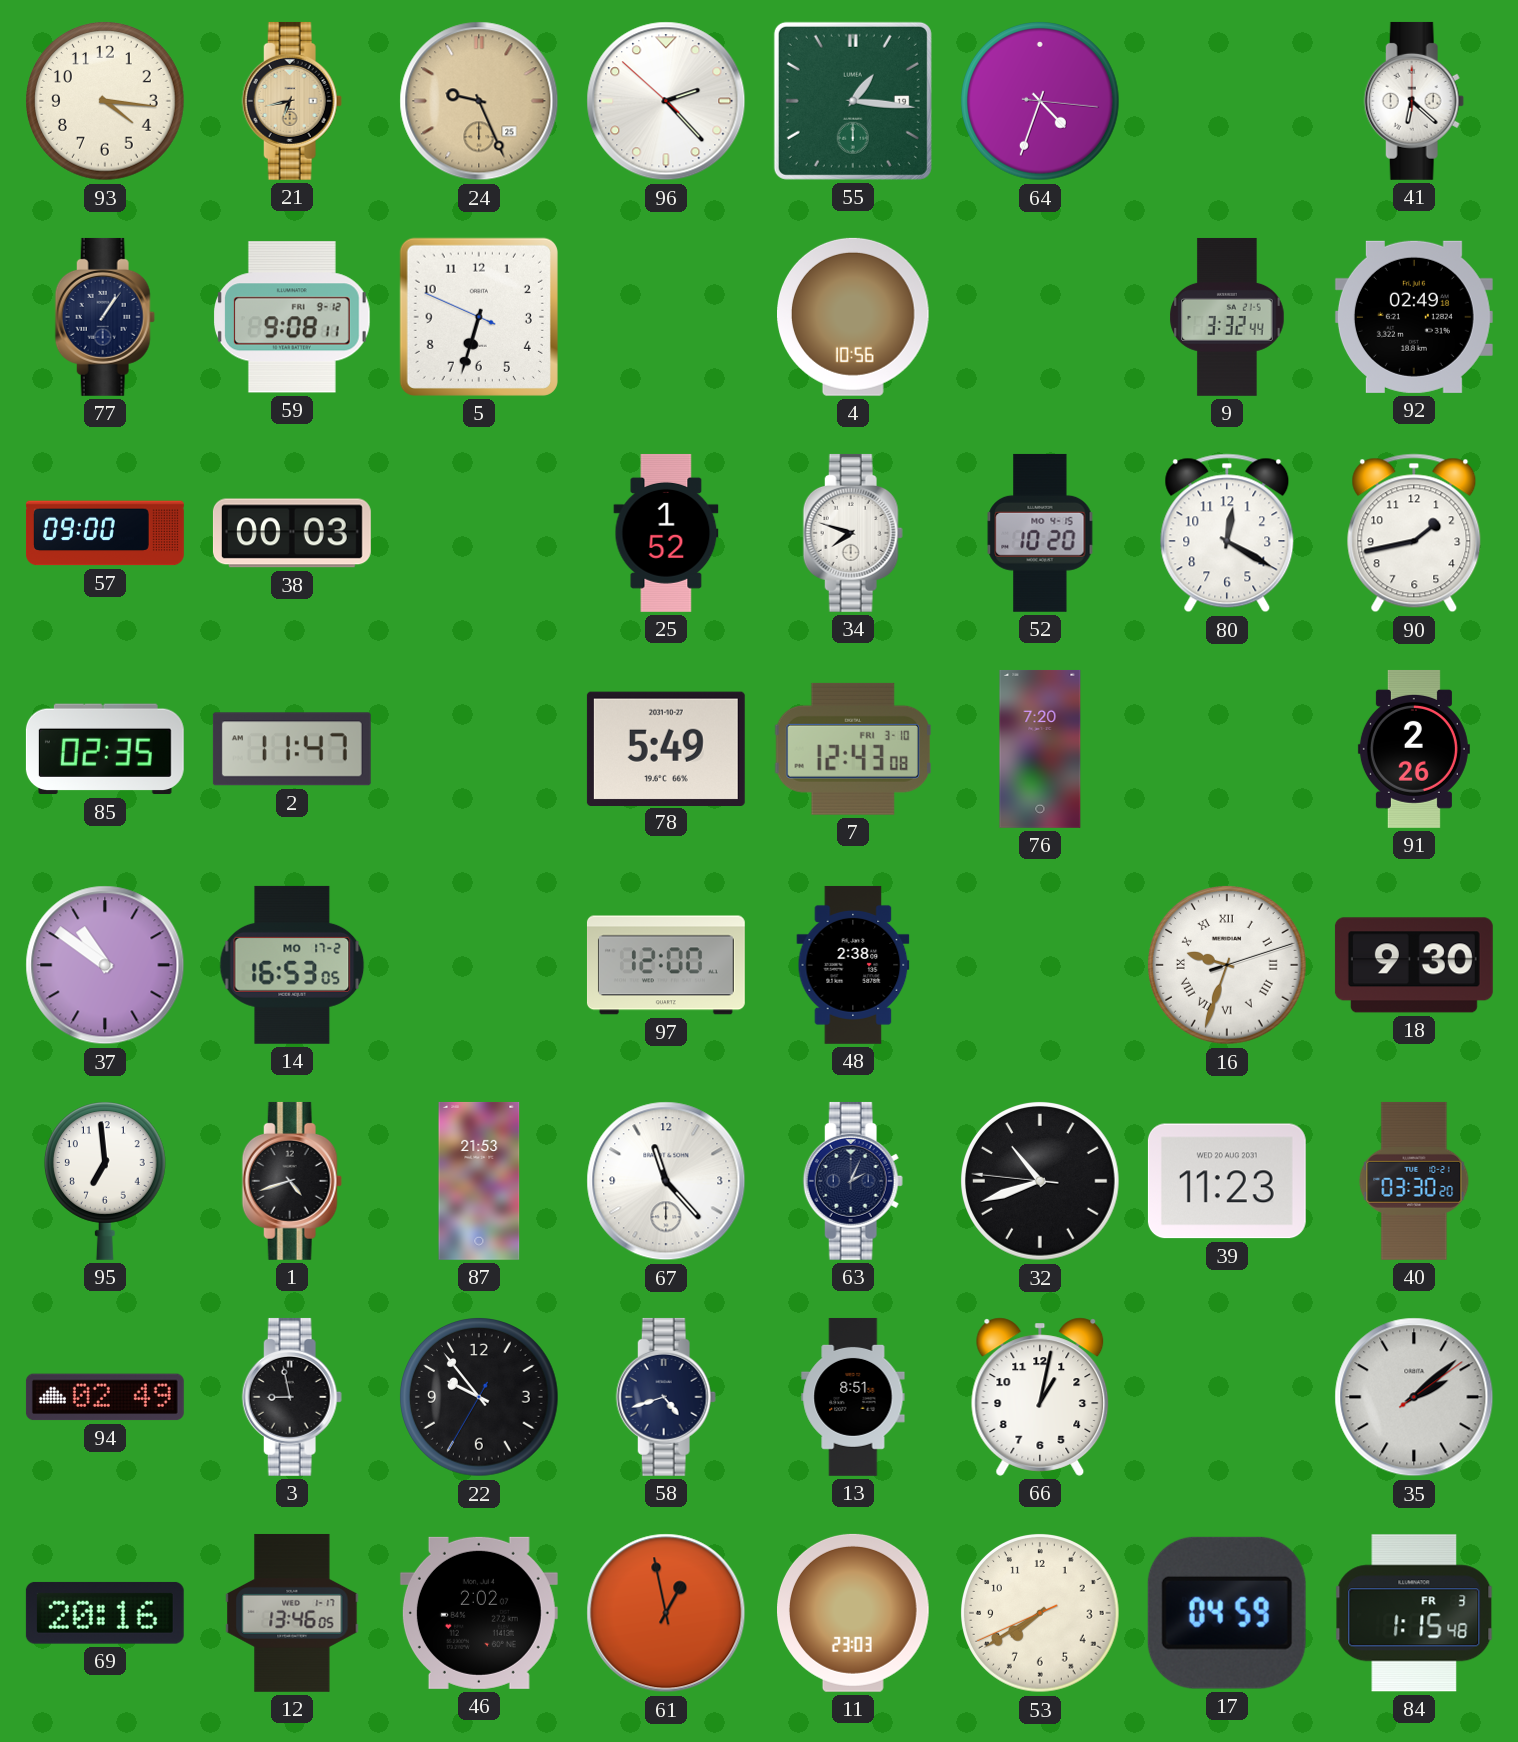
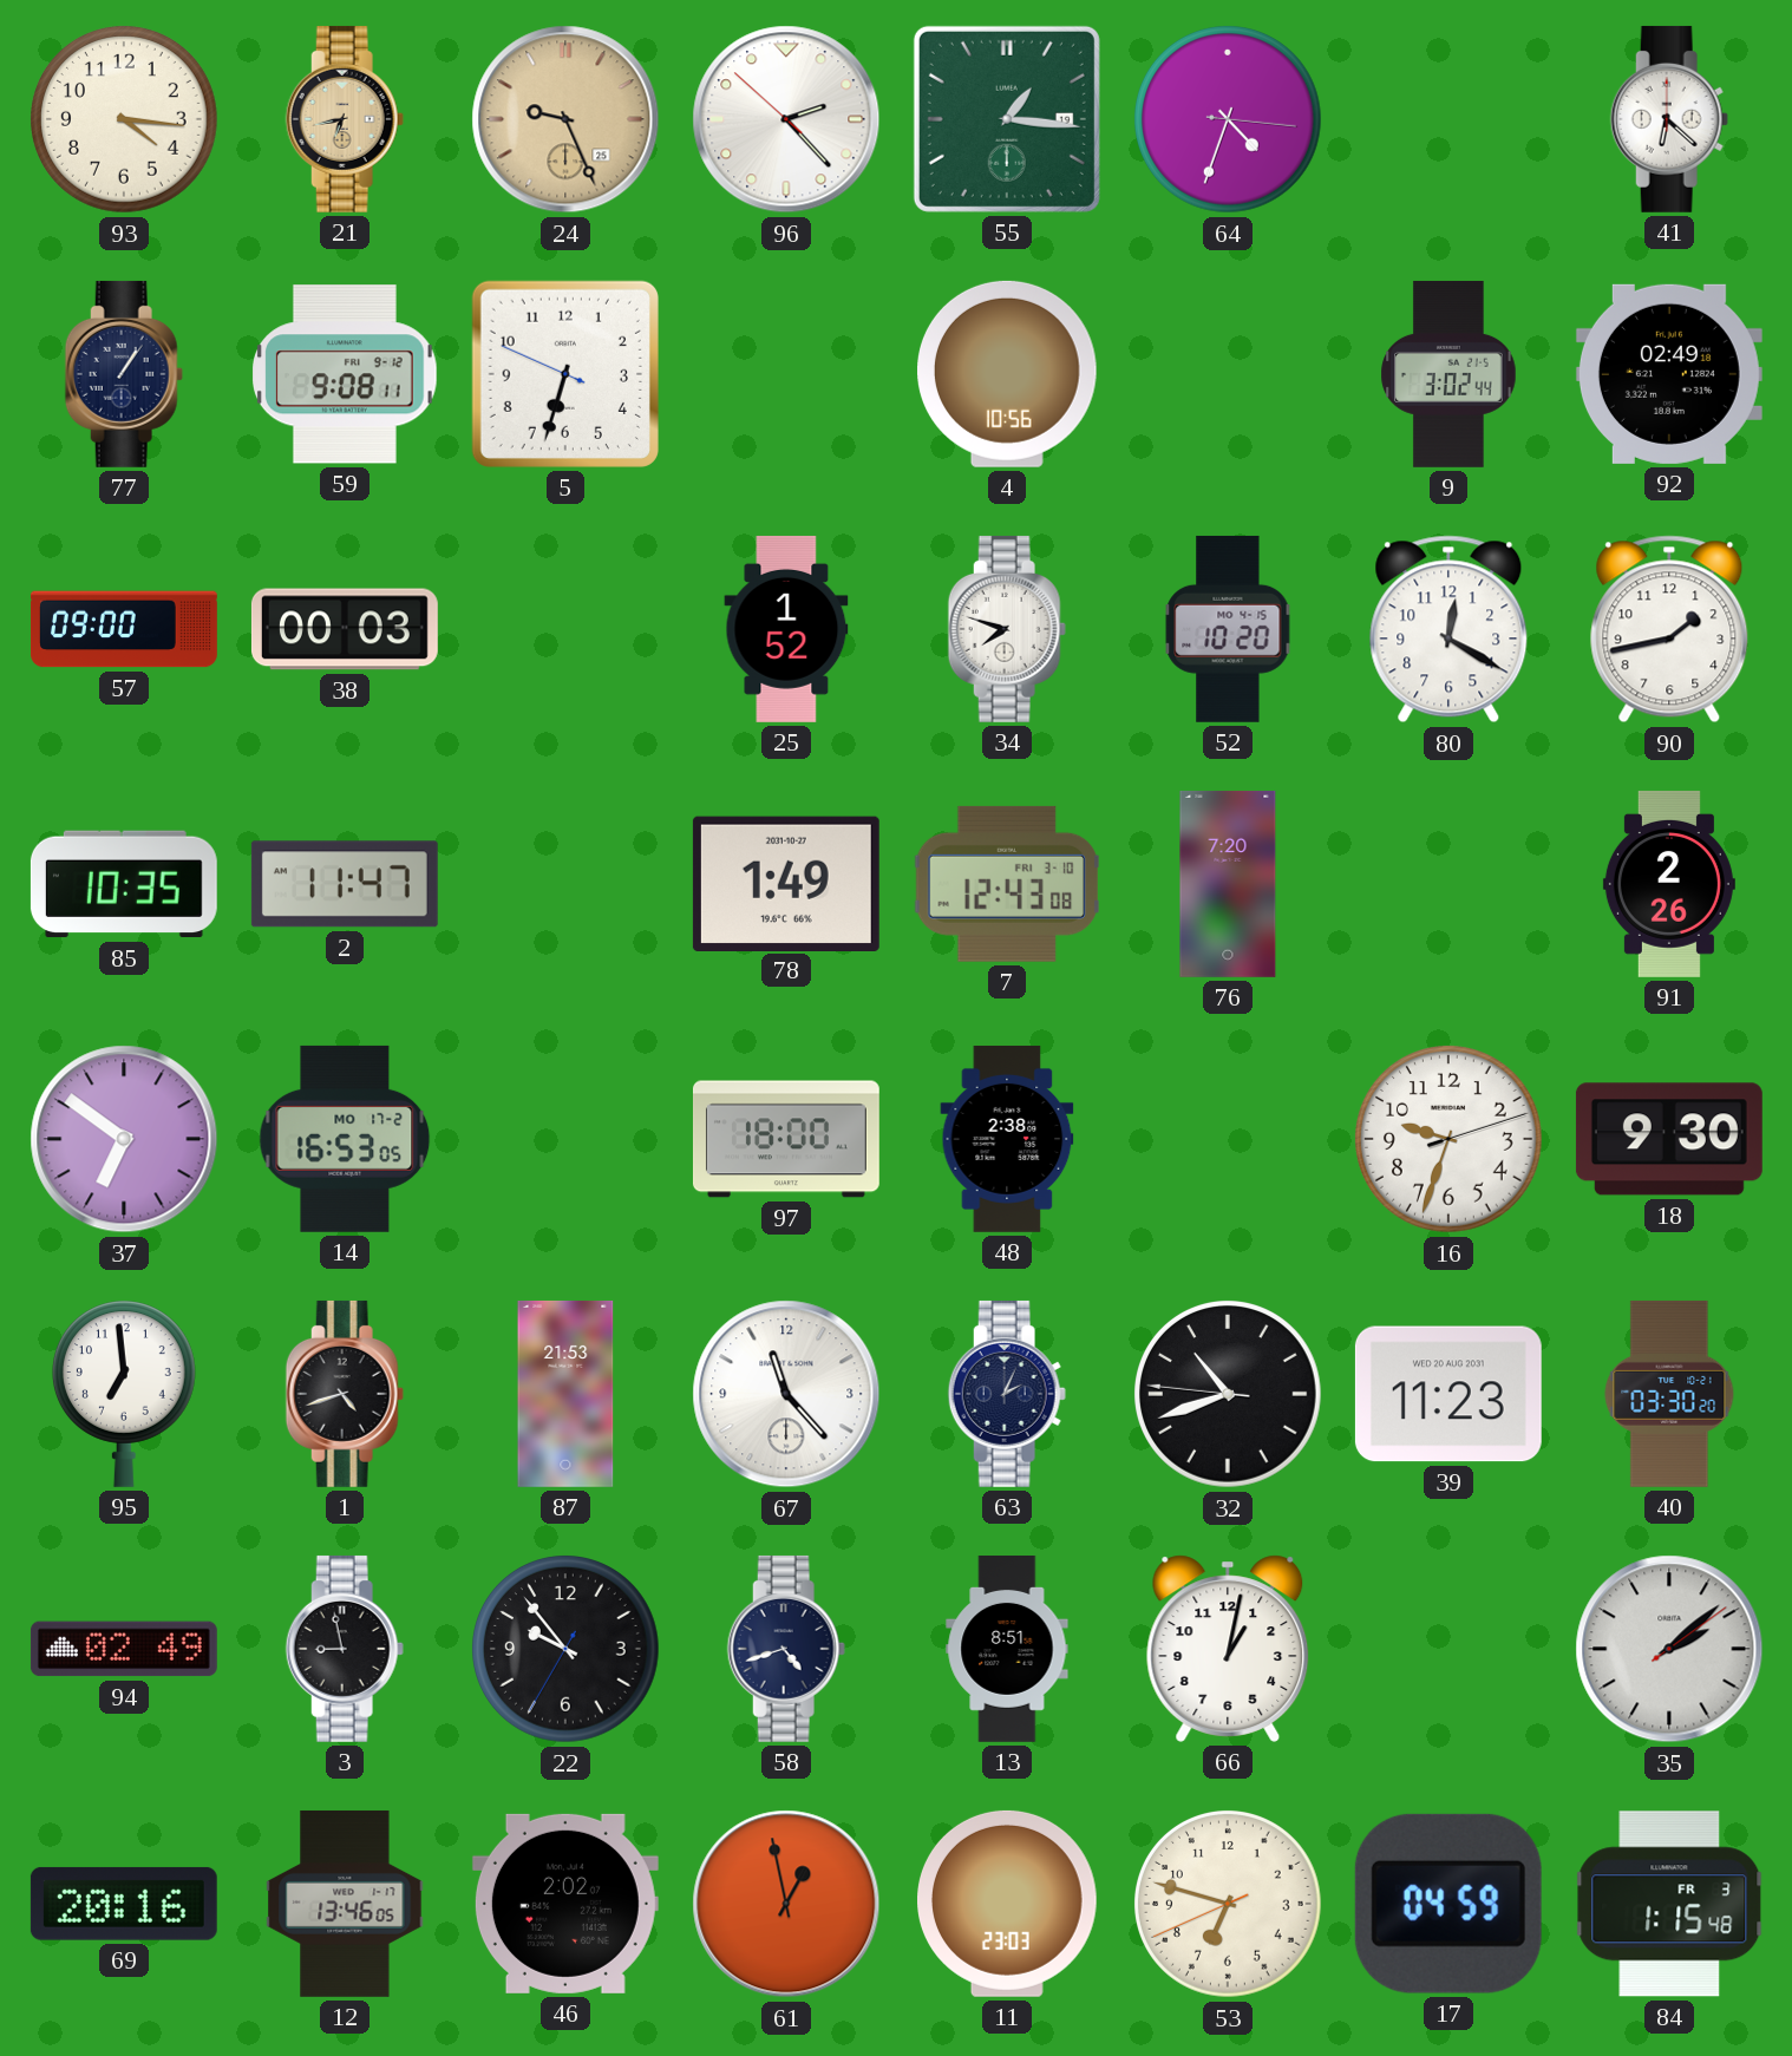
9: 3:32 -> 3:02
85: 02:35 -> 10:35
78: 5:49 -> 1:49
37: 10:51 -> 6:51
97: 12:00 -> 18:00
16 numerals: Roman -> Arabic
53: 7:39 -> 6:47
